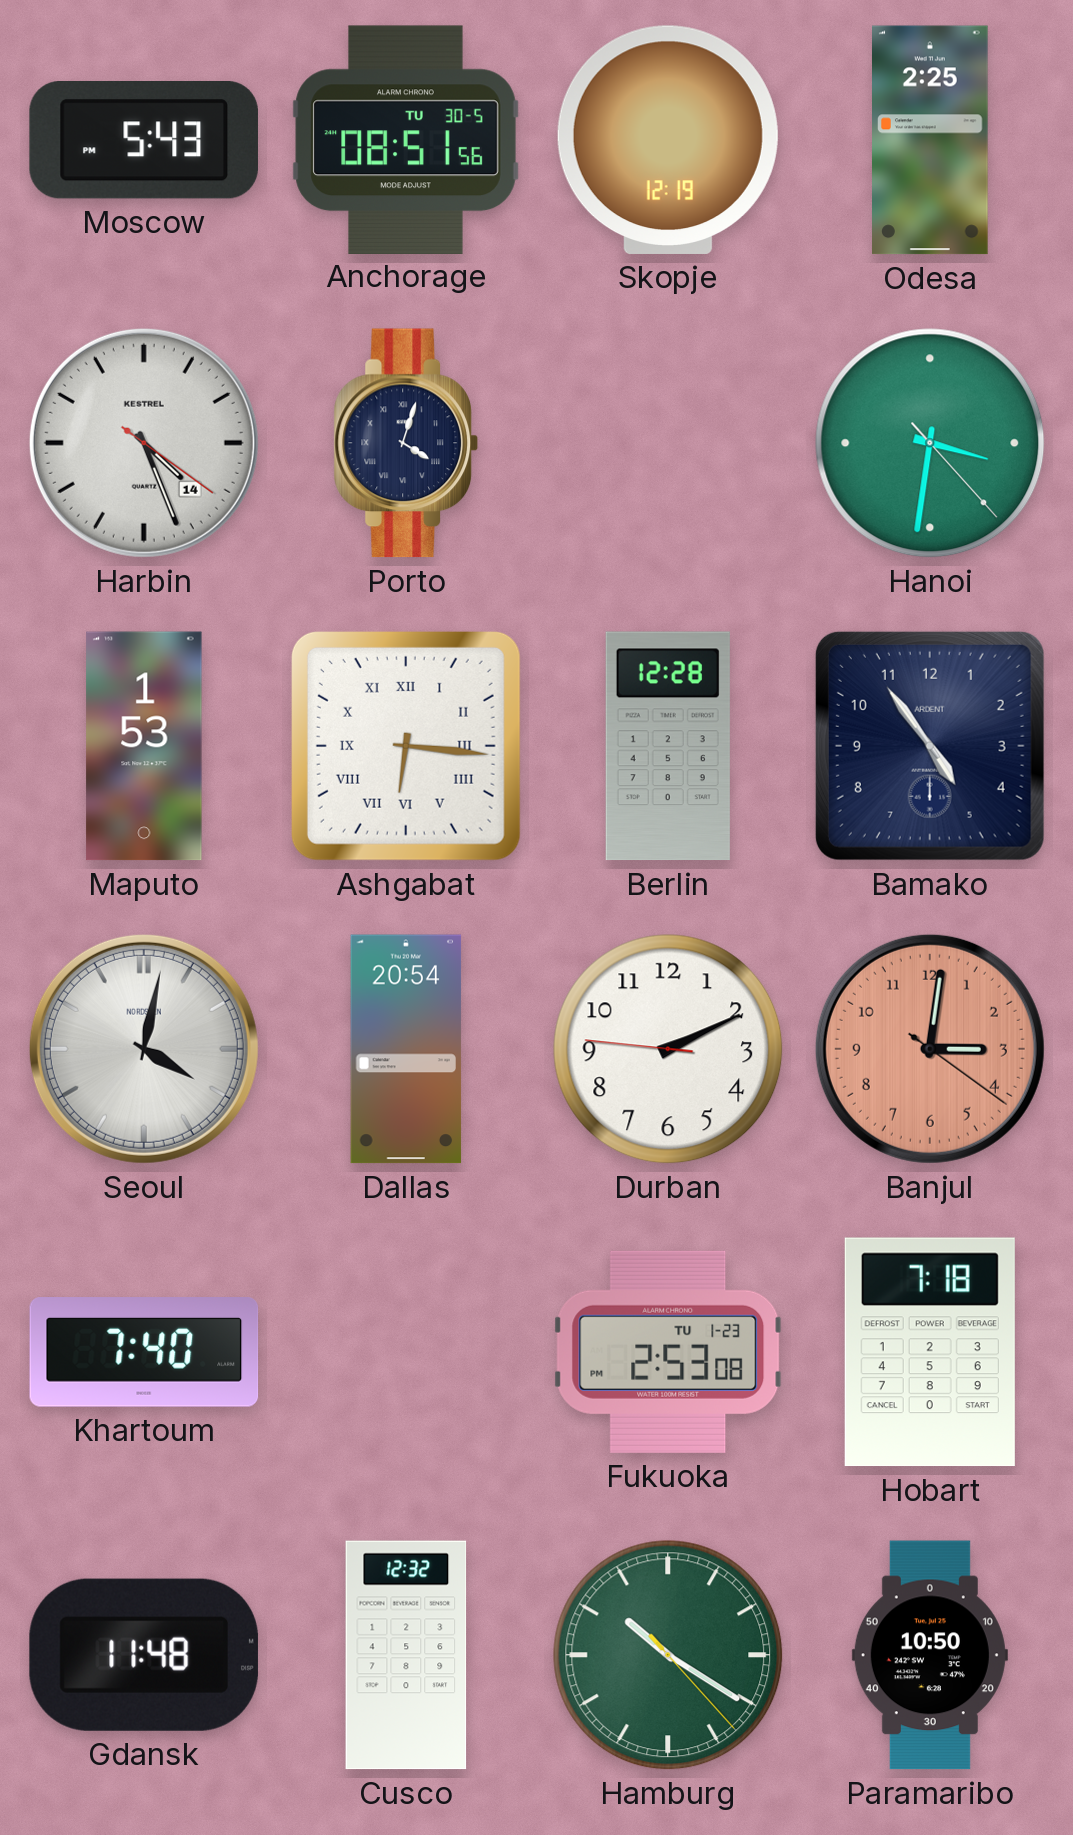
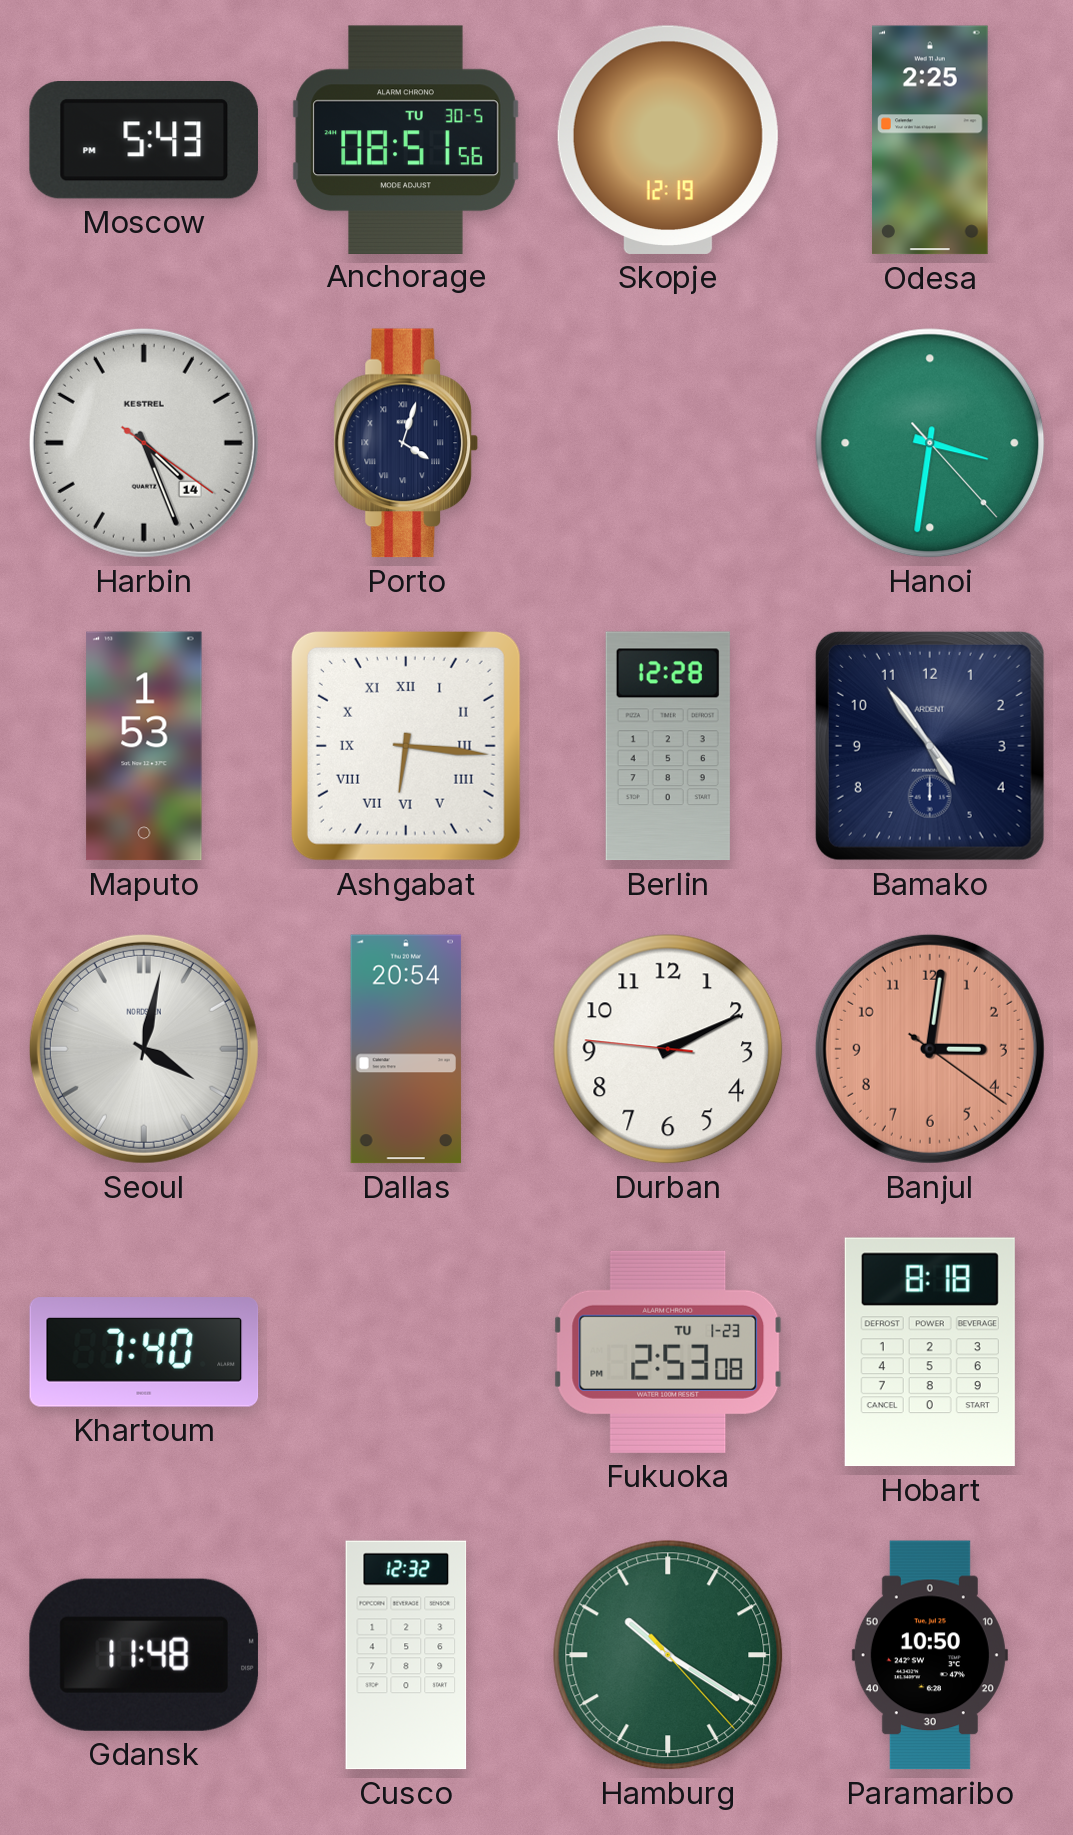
Hobart: 7:18 -> 8:18
